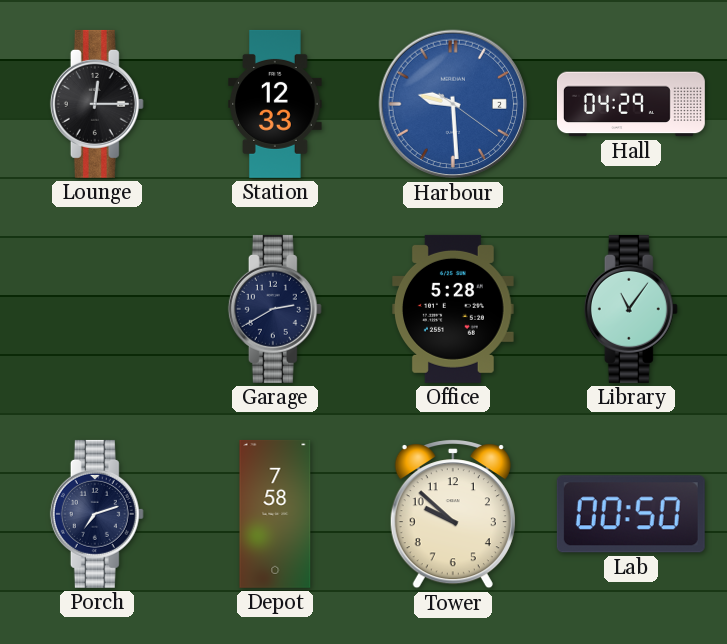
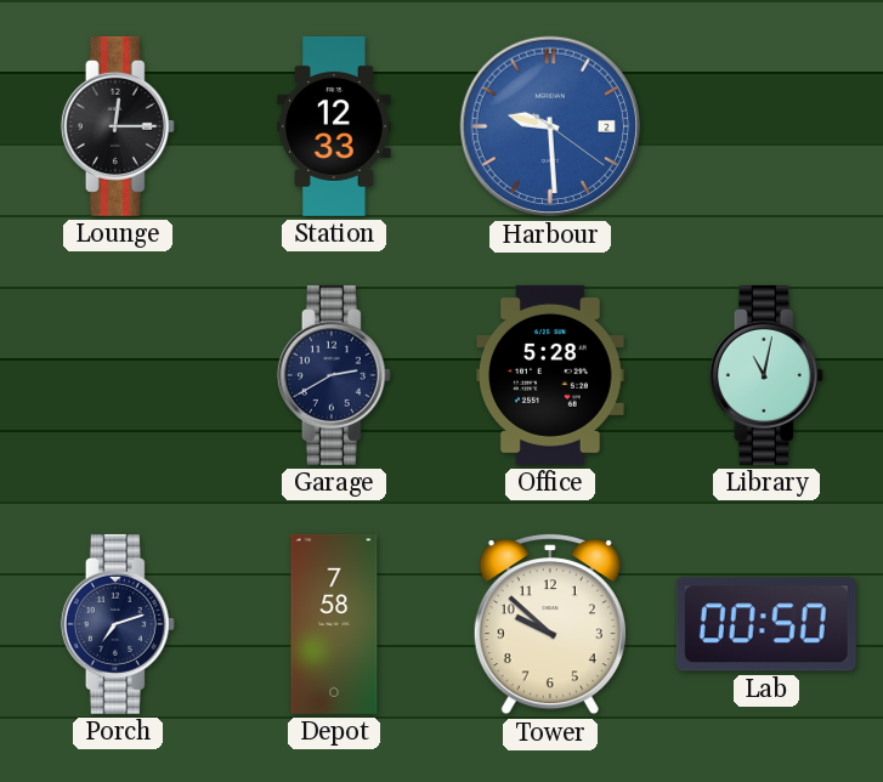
Hall: 04:29 -> none
Library: 11:06 -> 11:02
